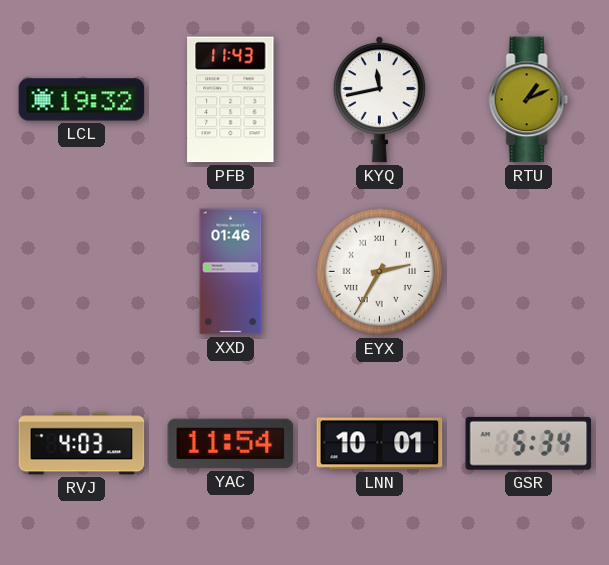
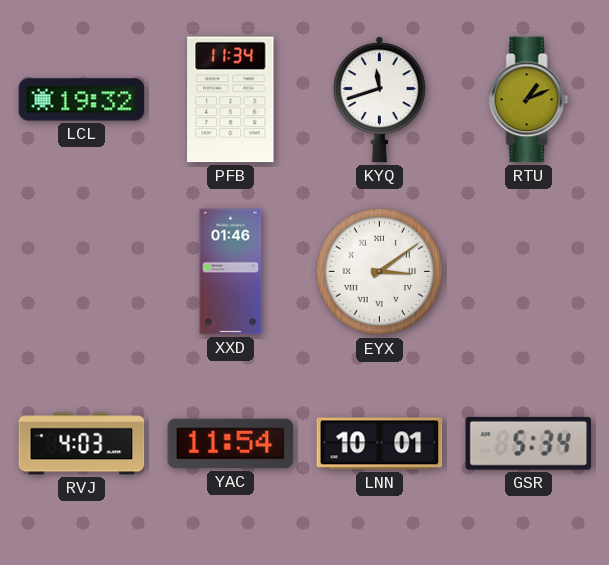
PFB: 11:43 -> 11:34
KYQ: 11:43 -> 11:42
EYX: 2:35 -> 3:09
